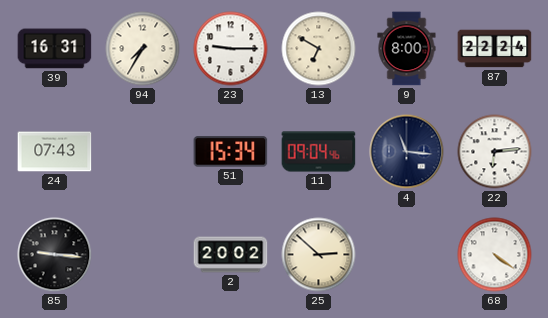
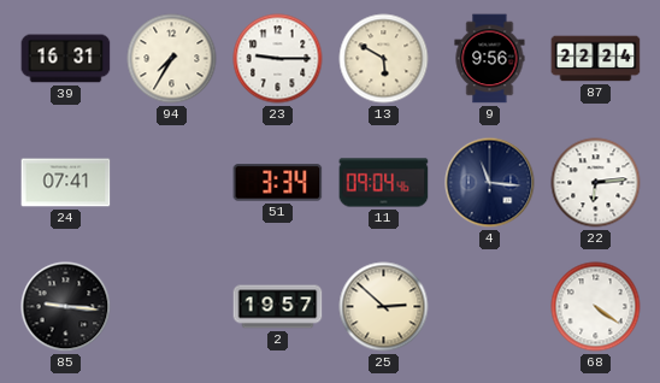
13: 6:50 -> 5:50
9: 8:00 -> 9:56
24: 07:43 -> 07:41
51: 15:34 -> 3:34
2: 20:02 -> 19:57
